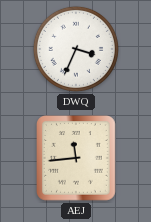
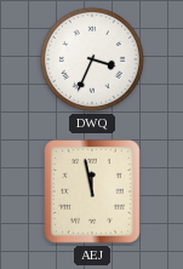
AEJ: 11:44 -> 11:58
